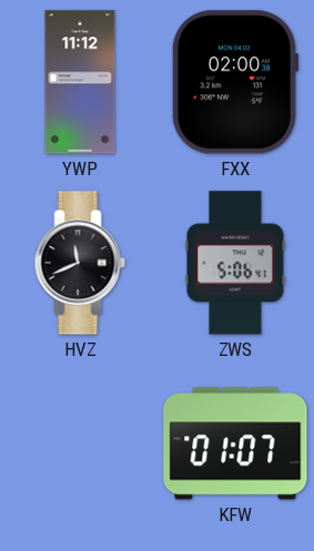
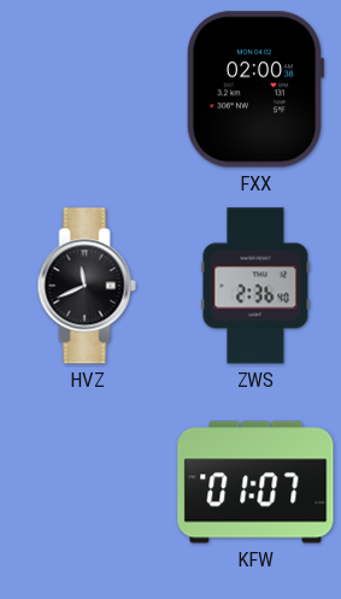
YWP: 11:12 -> none
ZWS: 5:06 -> 2:36
